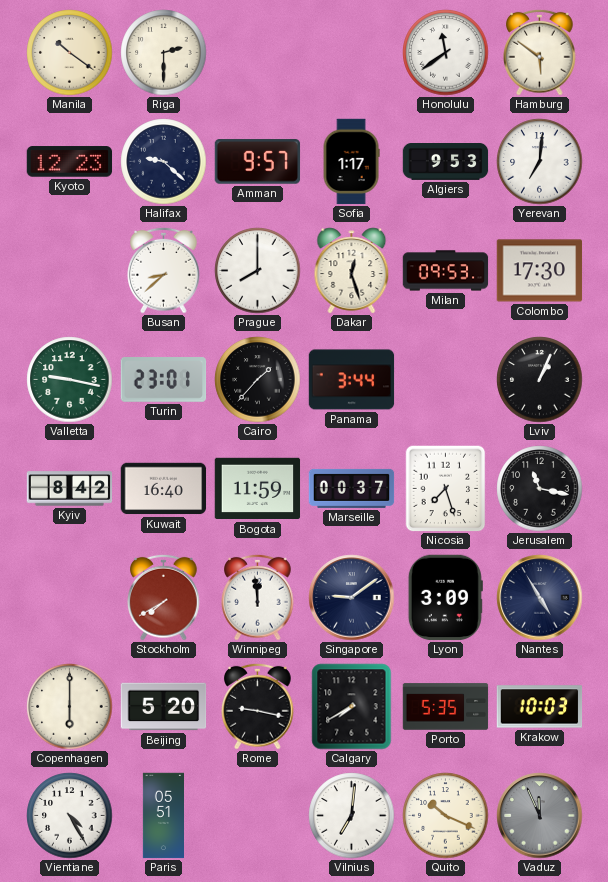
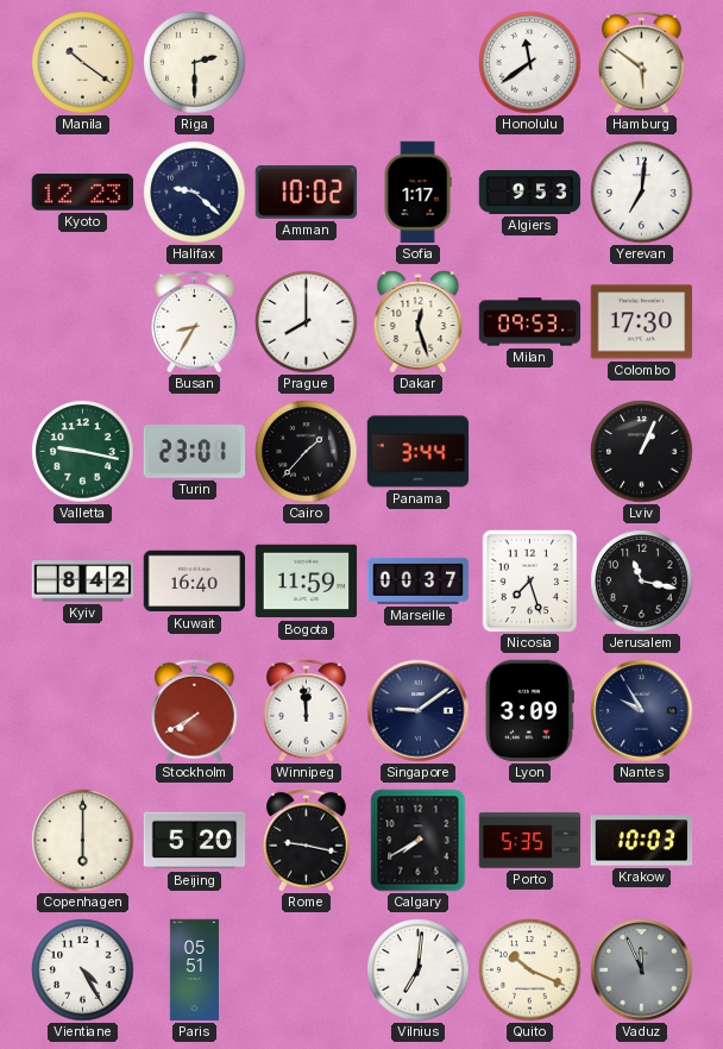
Amman: 9:57 -> 10:02
Busan: 8:38 -> 8:35
Nantes: 4:55 -> 9:55
